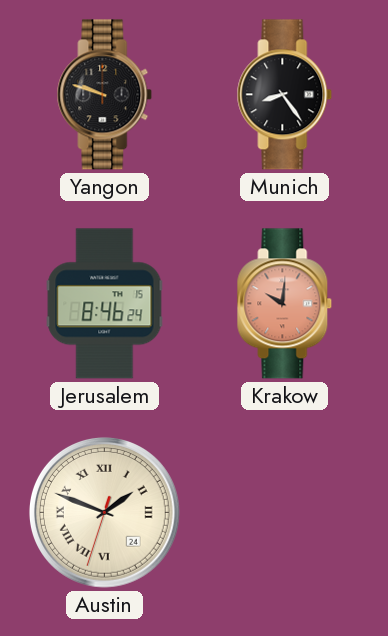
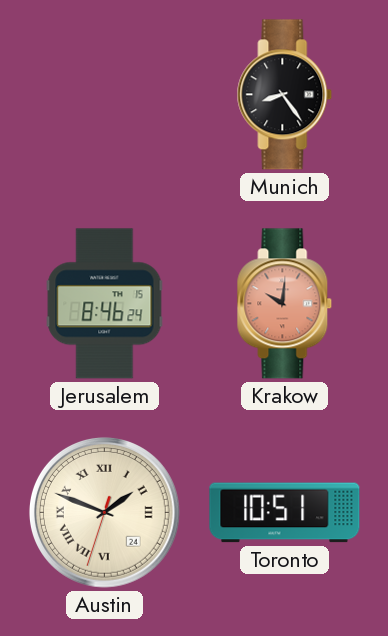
Yangon: 9:48 -> none
Toronto: none -> 10:51
